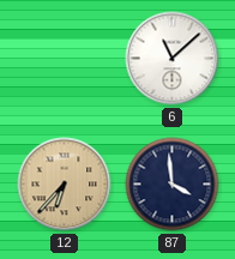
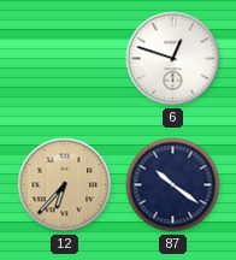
6: 11:08 -> 12:48
87: 3:59 -> 10:21
